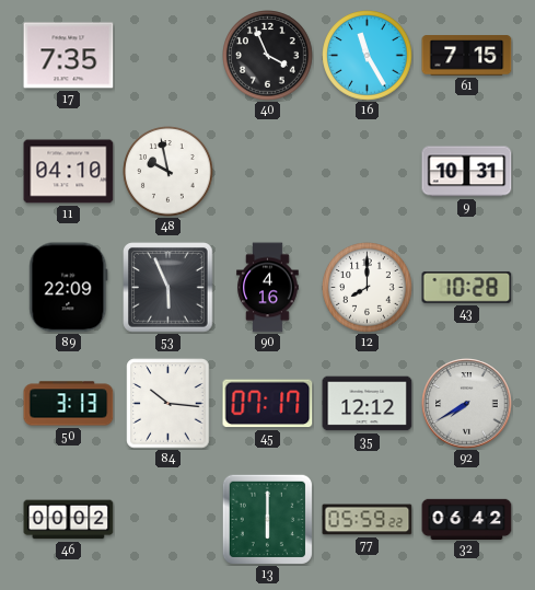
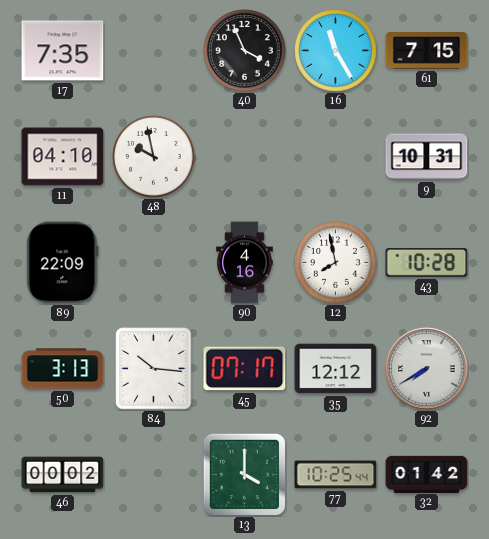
53: 5:56 -> none
12: 8:00 -> 7:58
13: 6:00 -> 4:00
77: 05:59 -> 10:25
32: 06:42 -> 01:42
